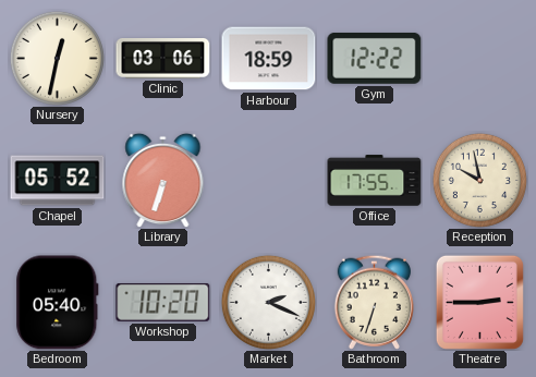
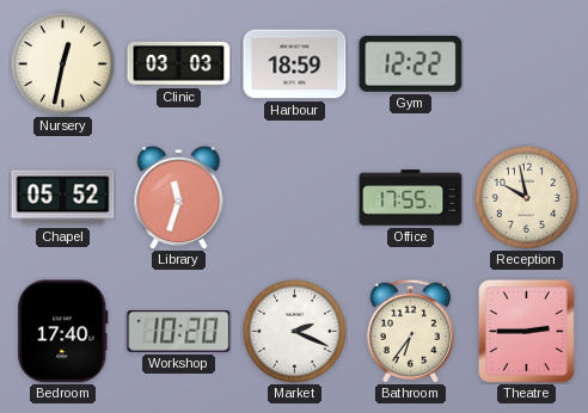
Clinic: 03:06 -> 03:03
Library: 6:33 -> 11:33
Bedroom: 05:40 -> 17:40
Bathroom: 6:33 -> 6:36
